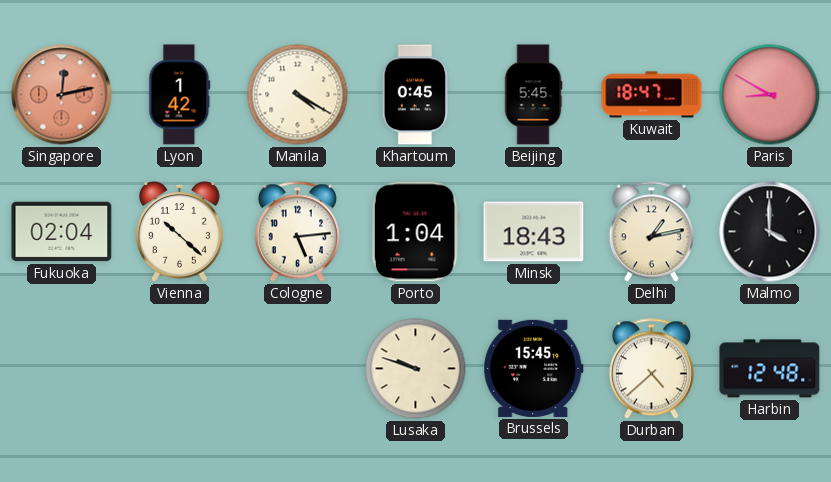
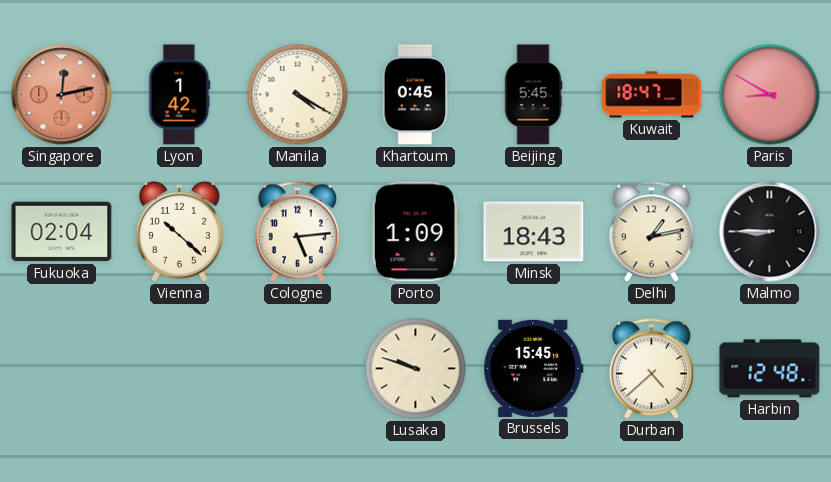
Porto: 1:04 -> 1:09
Malmo: 4:00 -> 8:45
